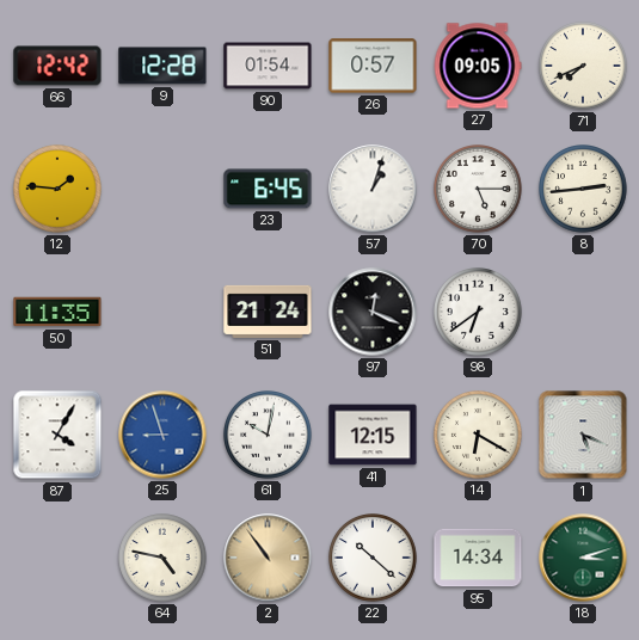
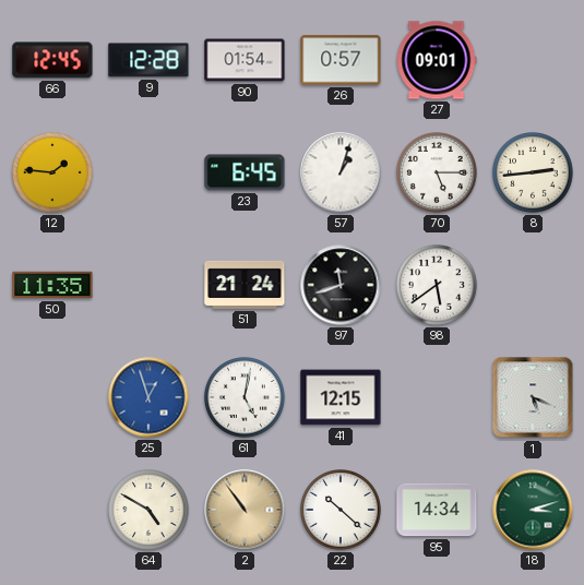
66: 12:42 -> 12:45
27: 09:05 -> 09:01
71: 7:41 -> none
97: 12:19 -> 11:42
98: 6:39 -> 5:39
87: 4:05 -> none
25: 8:57 -> 12:57
61: 10:02 -> 5:02
14: 6:20 -> none
64: 4:47 -> 4:50
